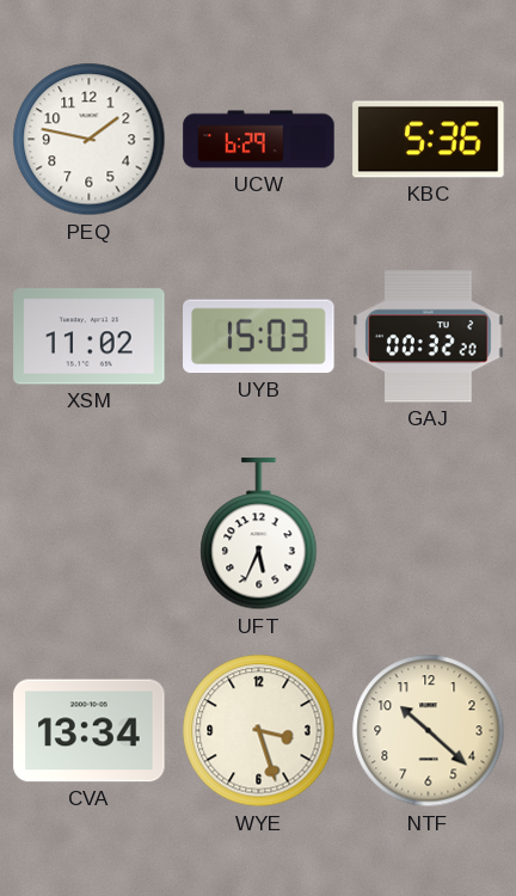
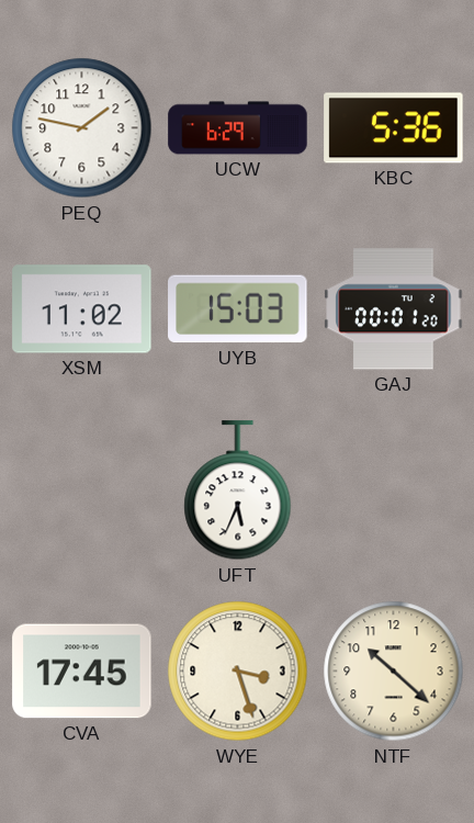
GAJ: 00:32 -> 00:01
CVA: 13:34 -> 17:45
